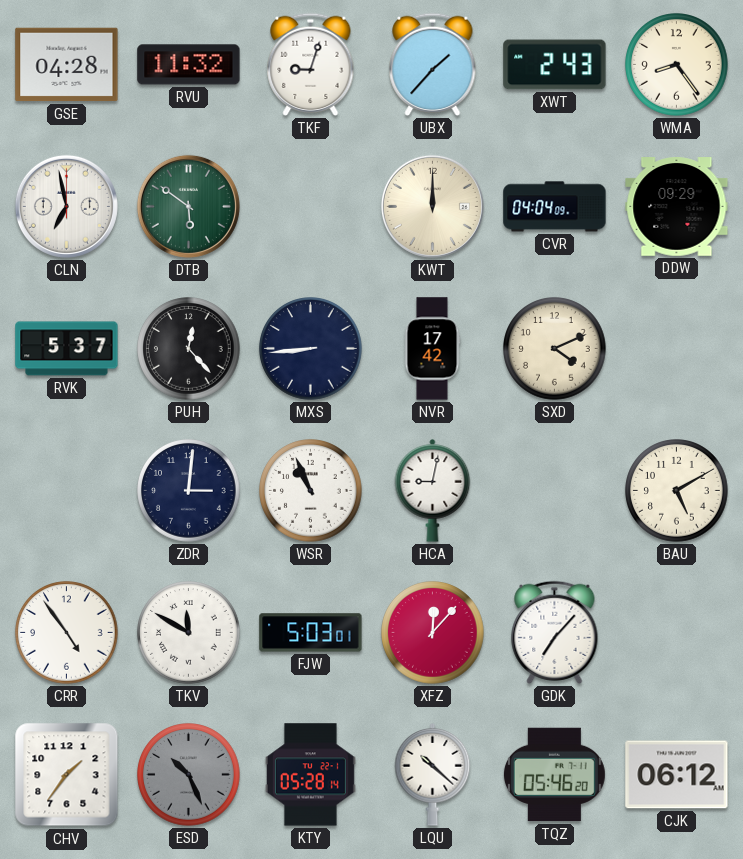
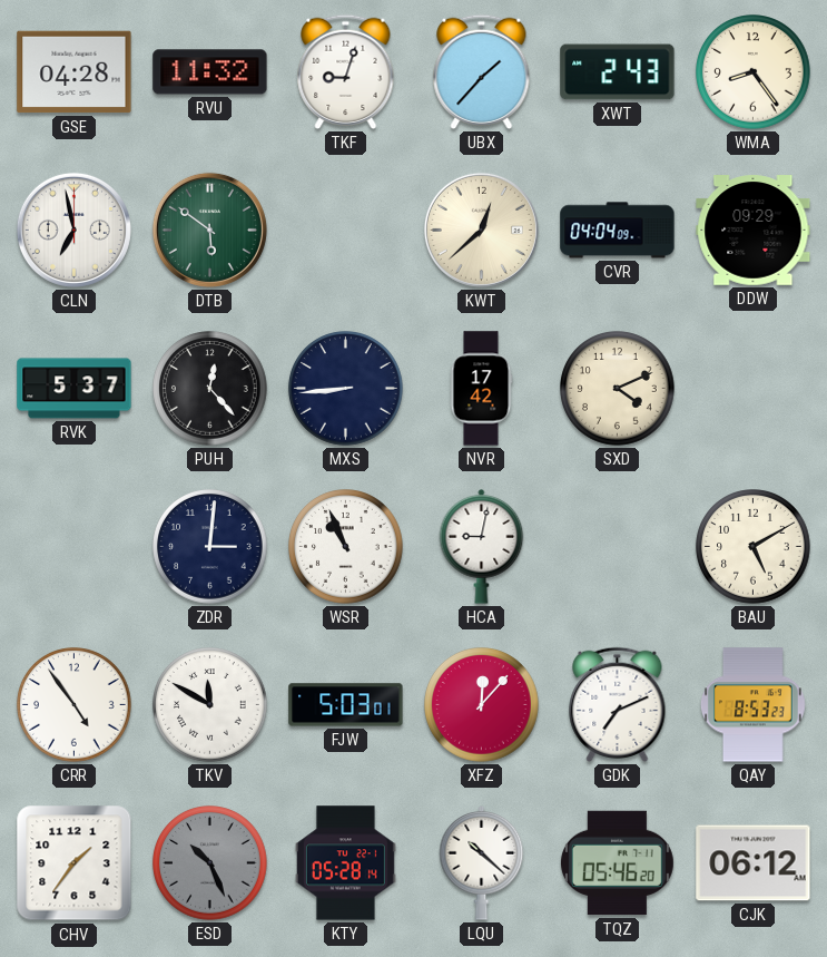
KWT: 12:00 -> 12:38
GDK: 7:07 -> 7:11
QAY: none -> 8:53
